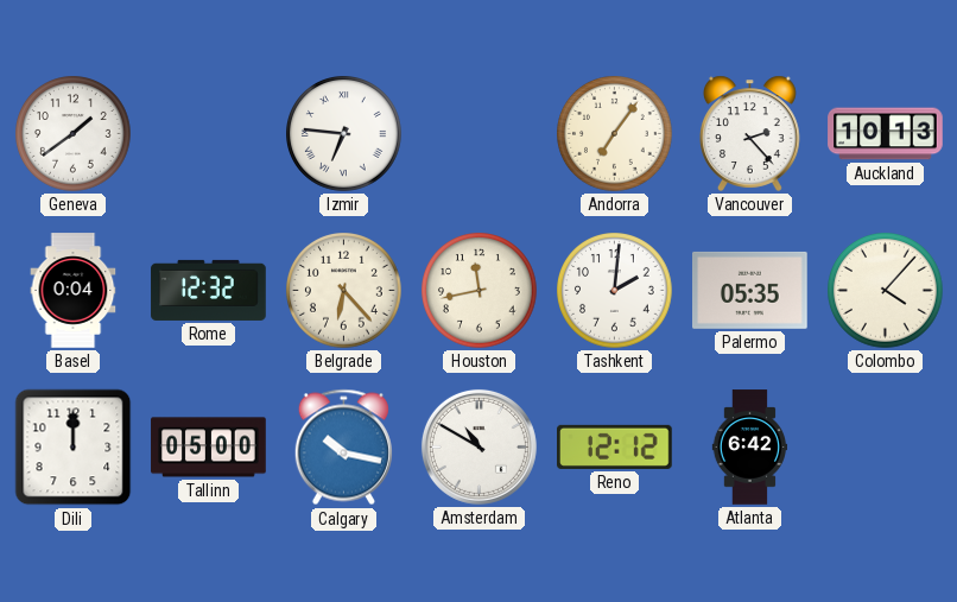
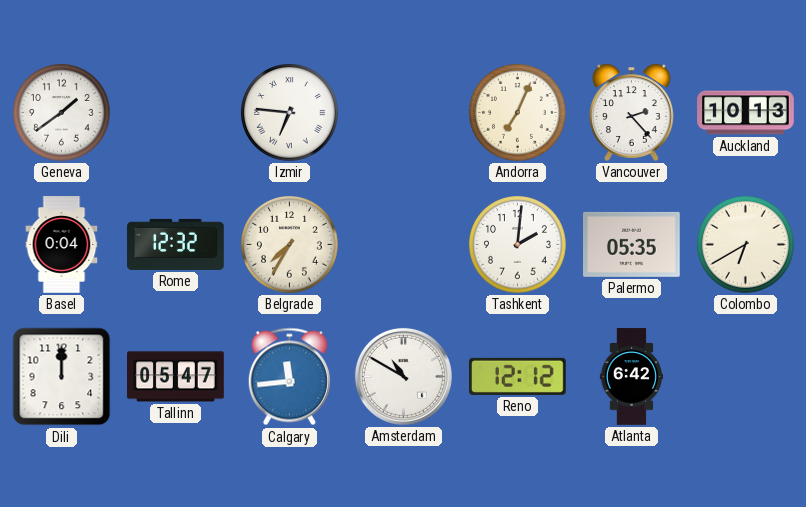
Andorra: 7:06 -> 7:04
Belgrade: 6:23 -> 7:35
Houston: 11:43 -> none
Colombo: 4:07 -> 6:40
Tallinn: 05:00 -> 05:47
Calgary: 10:17 -> 11:44
